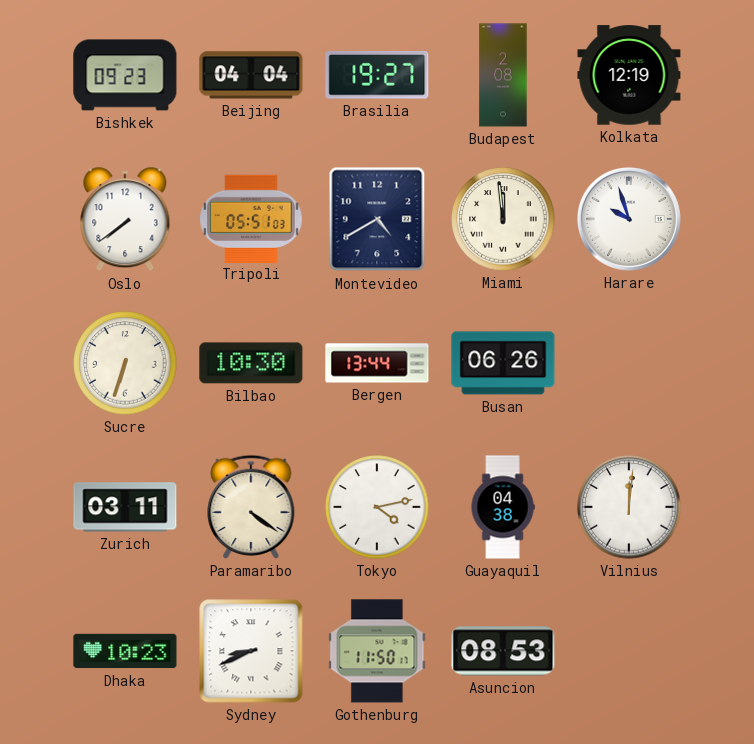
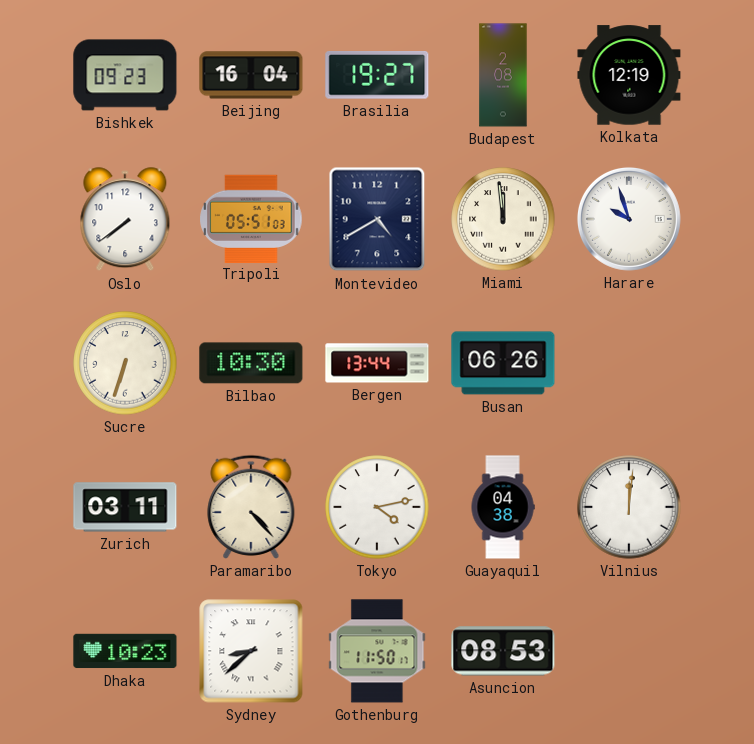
Beijing: 04:04 -> 16:04
Paramaribo: 4:21 -> 4:23
Sydney: 8:41 -> 8:38
